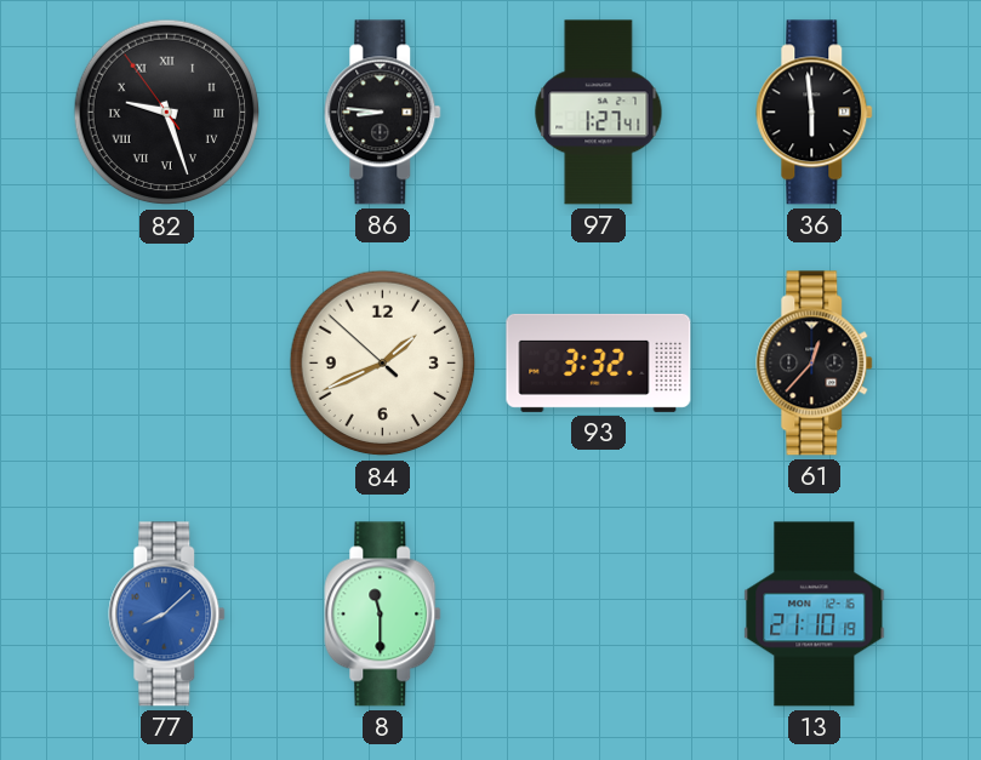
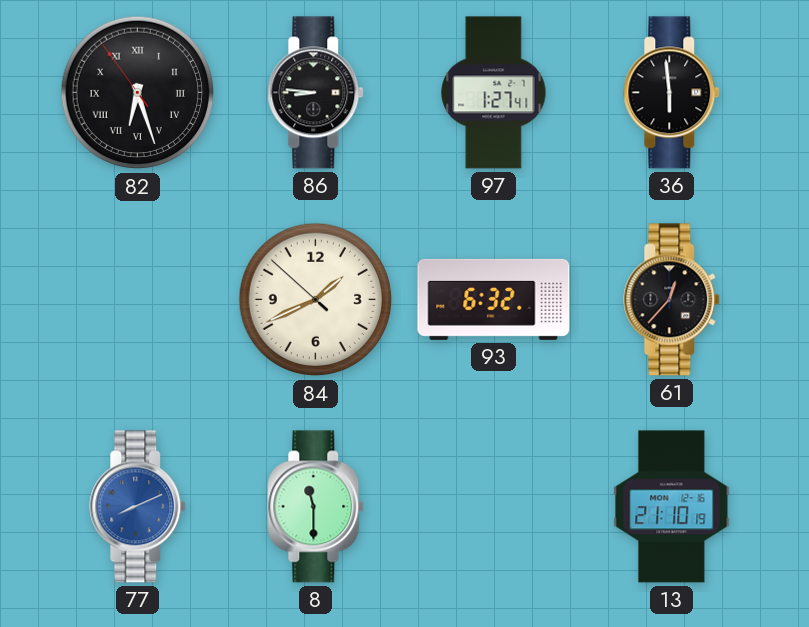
82: 9:26 -> 6:26
93: 3:32 -> 6:32
77: 8:08 -> 8:11
